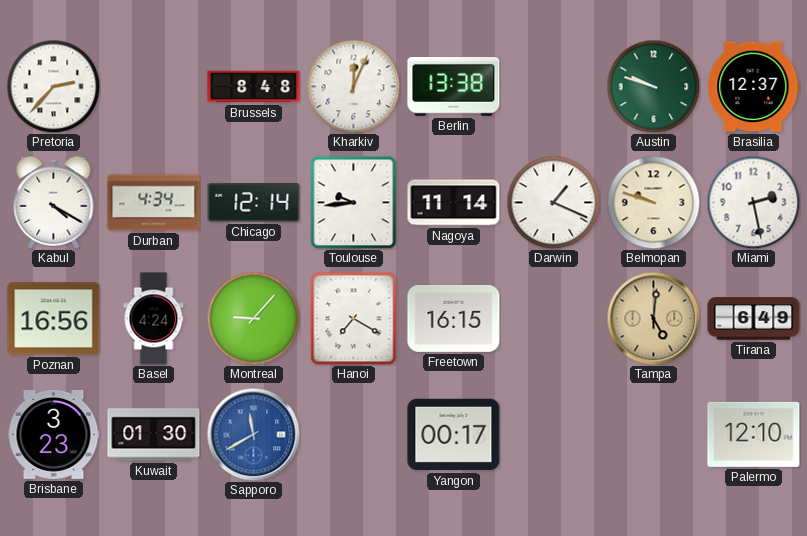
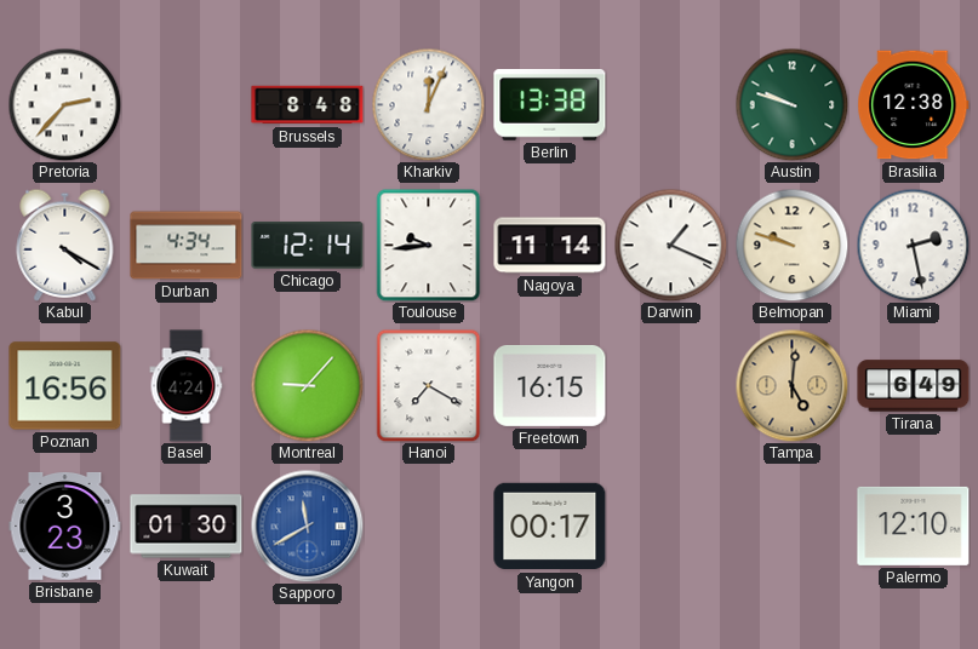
Brasilia: 12:37 -> 12:38
